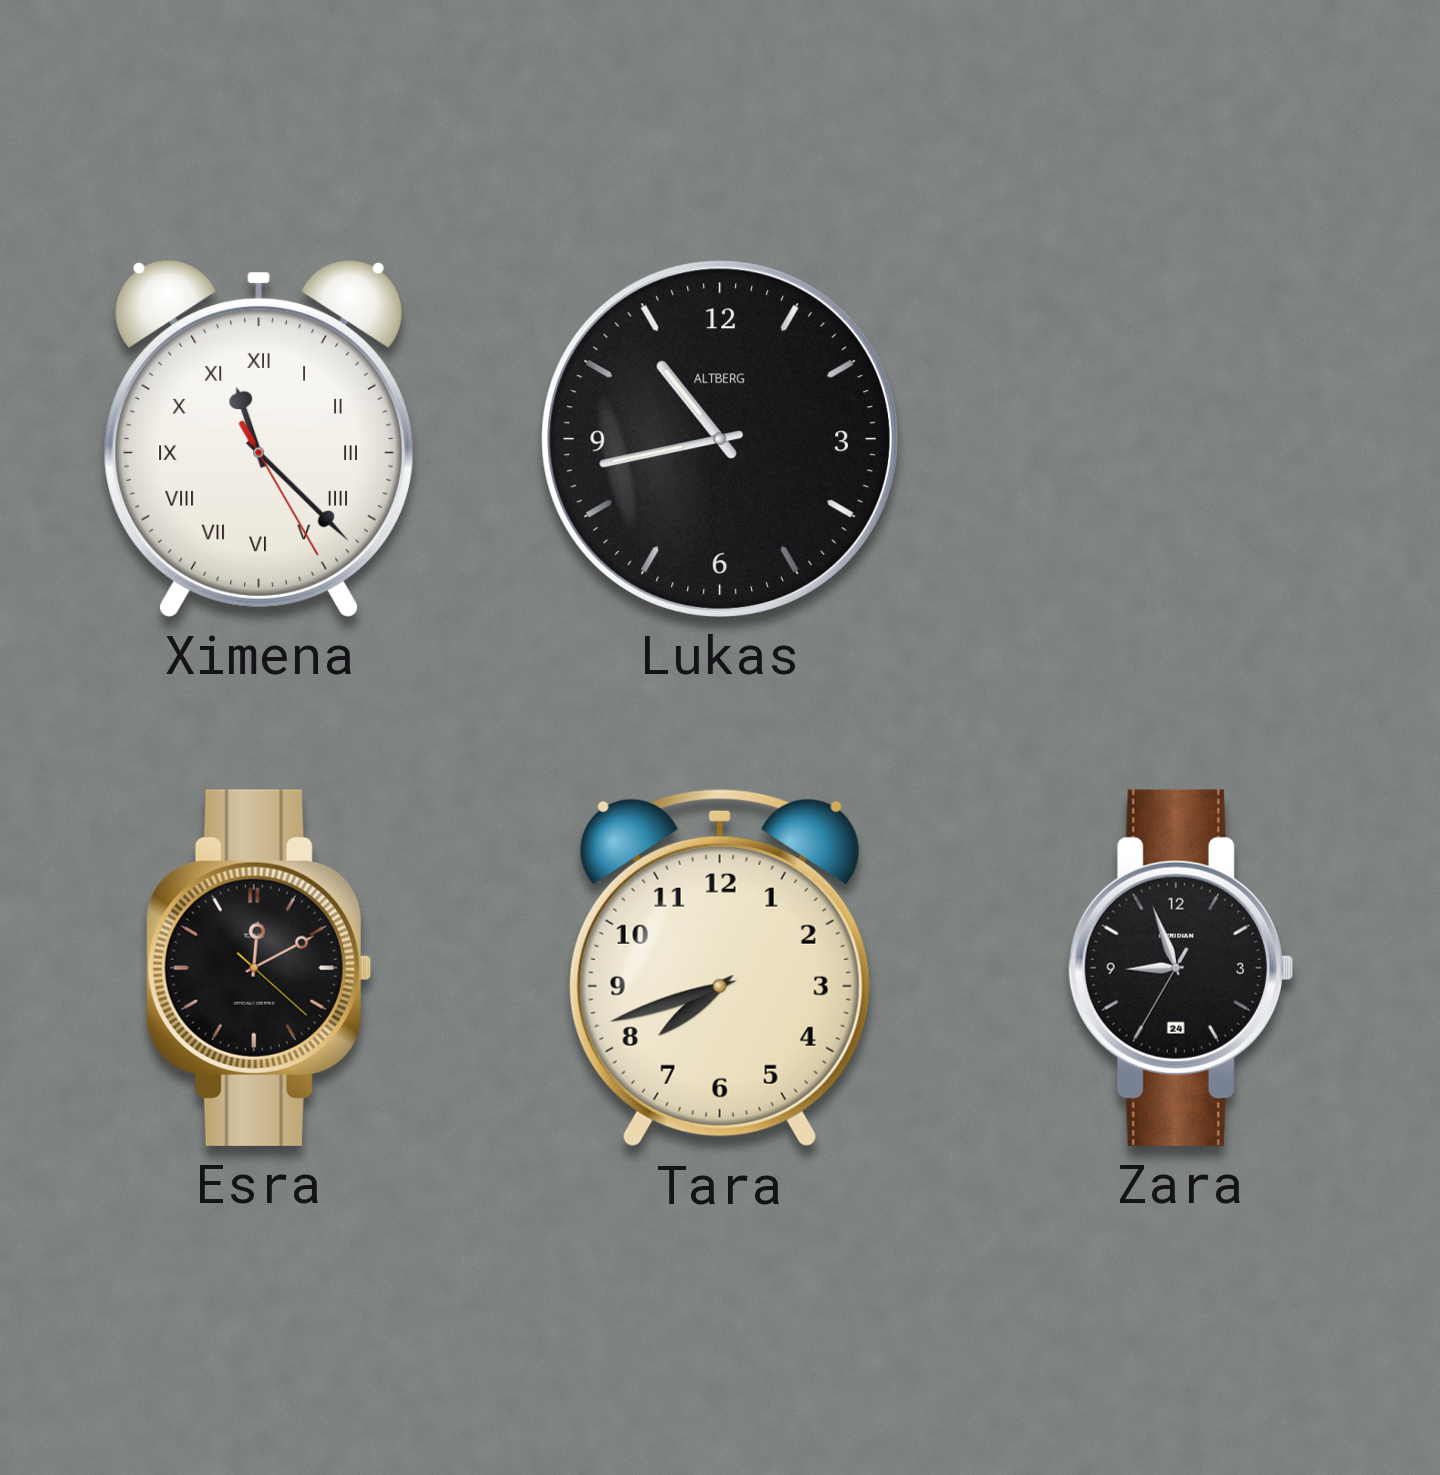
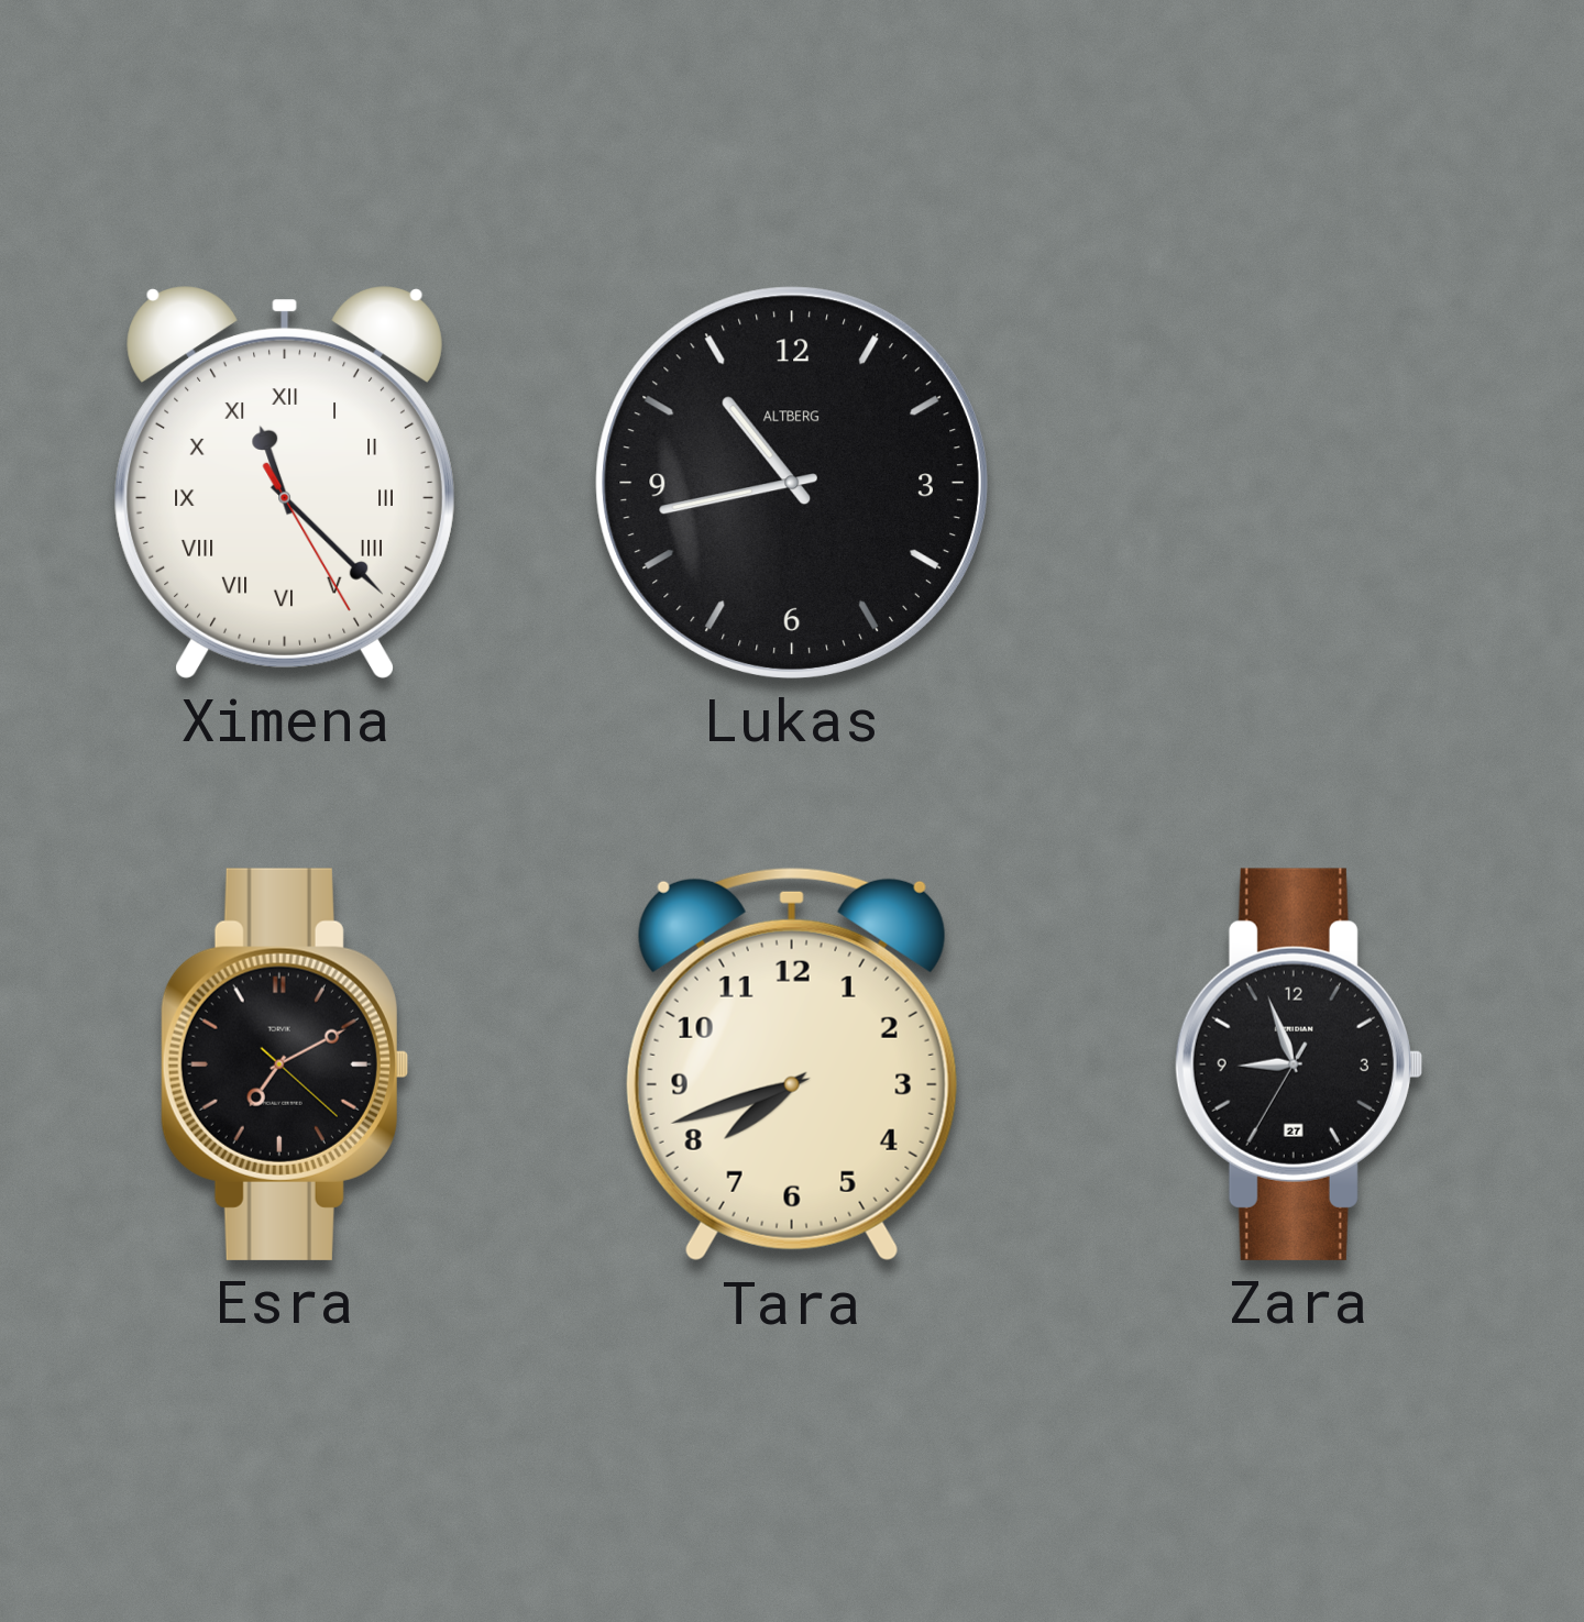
Esra: 12:10 -> 7:10
Zara date: 24 -> 27
